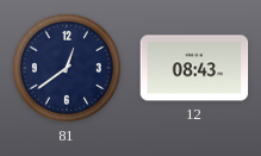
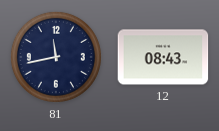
81: 12:39 -> 11:43
